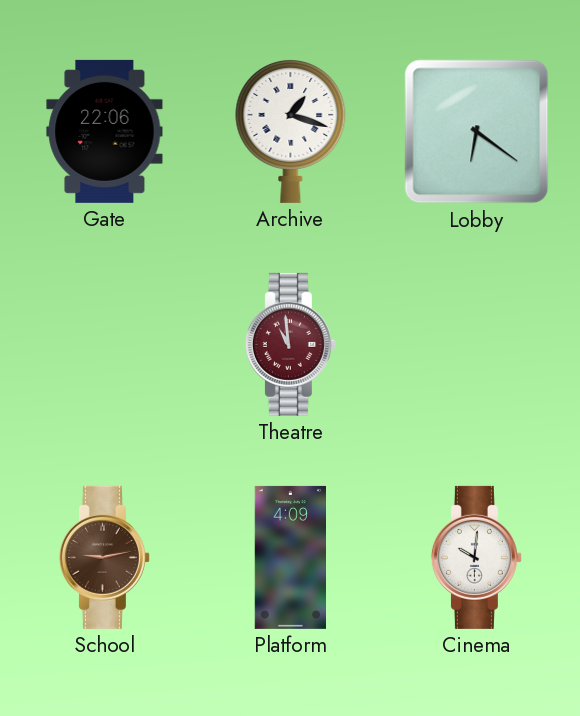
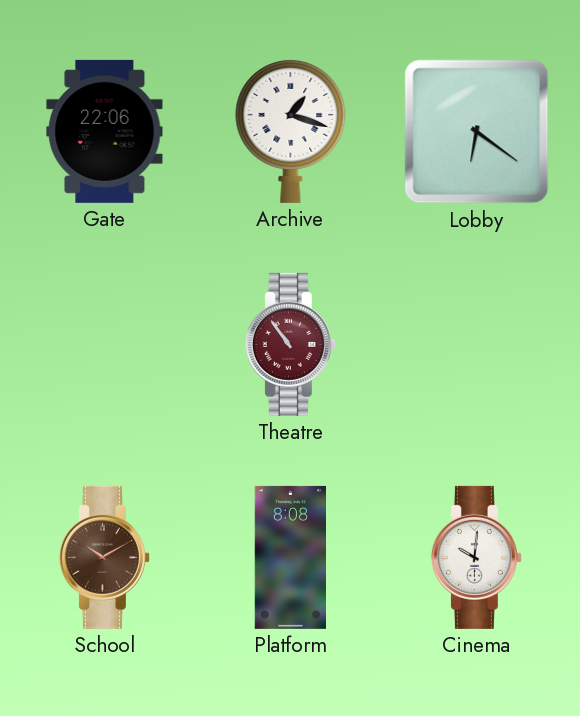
Theatre: 10:59 -> 10:54
School: 9:13 -> 10:10
Platform: 4:09 -> 8:08
